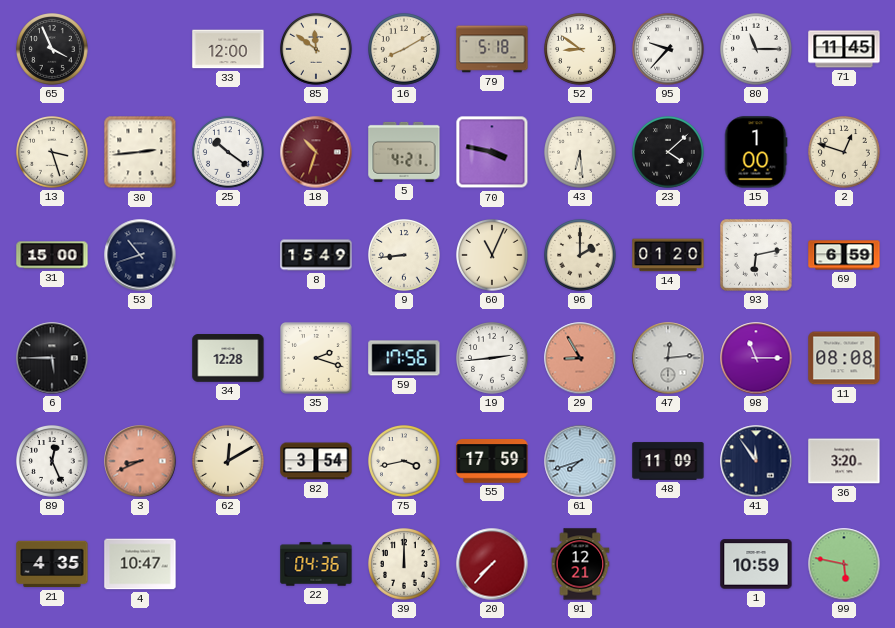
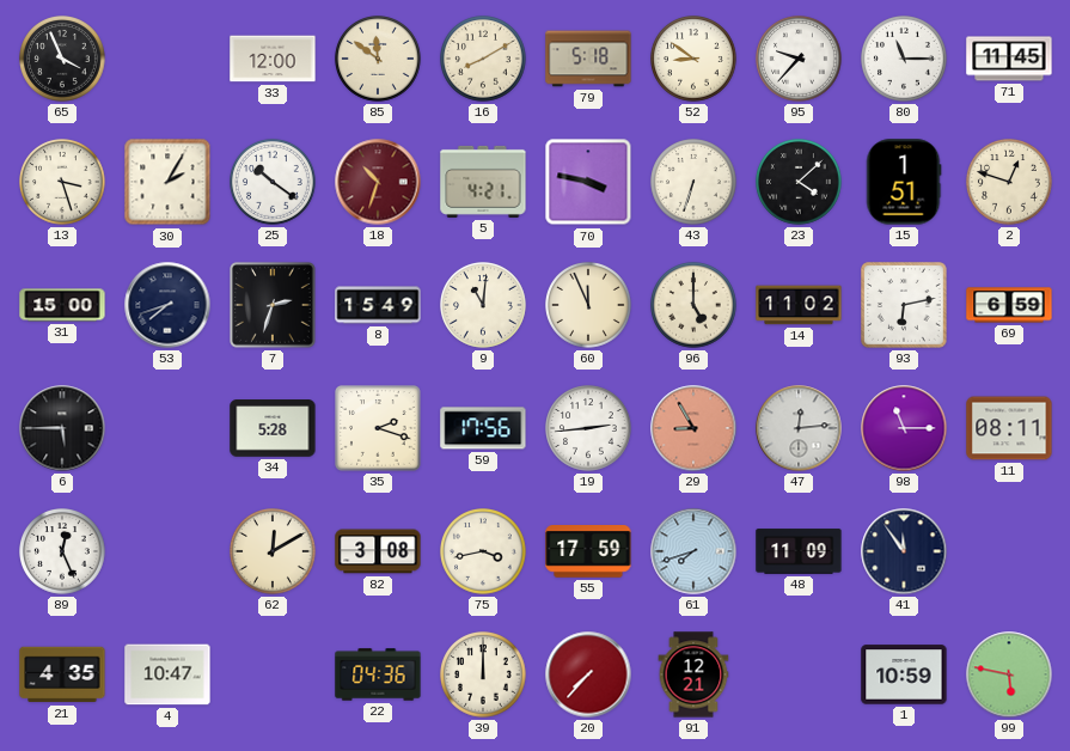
30: 2:44 -> 2:05
43: 6:29 -> 6:33
15: 1:00 -> 1:51
53: 10:42 -> 7:42
7: none -> 2:33
9: 8:44 -> 11:01
60: 11:04 -> 11:56
96: 2:00 -> 5:00
14: 01:20 -> 11:02
34: 12:28 -> 5:28
11: 08:08 -> 08:11
3: 8:41 -> none
82: 3:54 -> 3:08
36: 3:20 -> none
